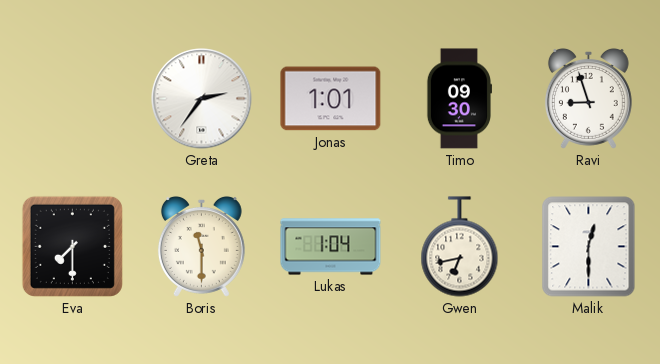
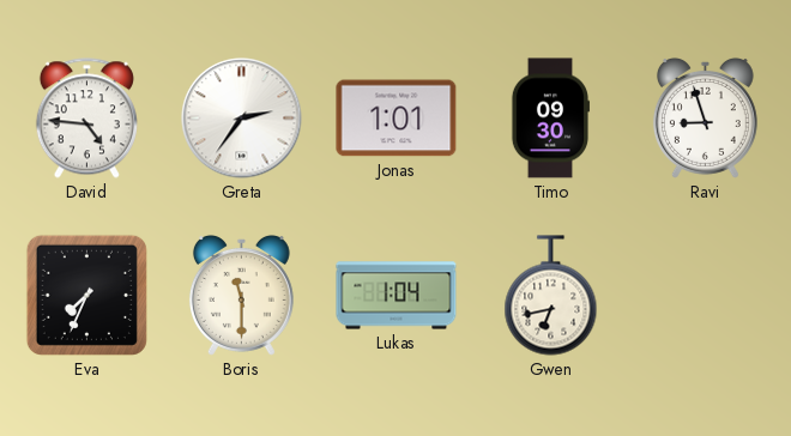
David: none -> 4:46
Eva: 7:30 -> 7:34
Malik: 12:30 -> none
